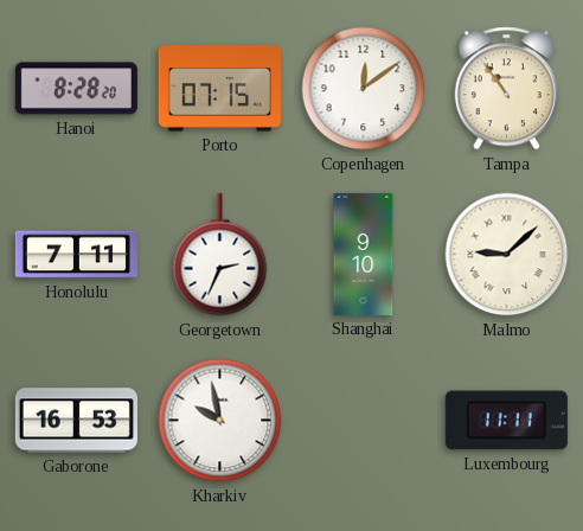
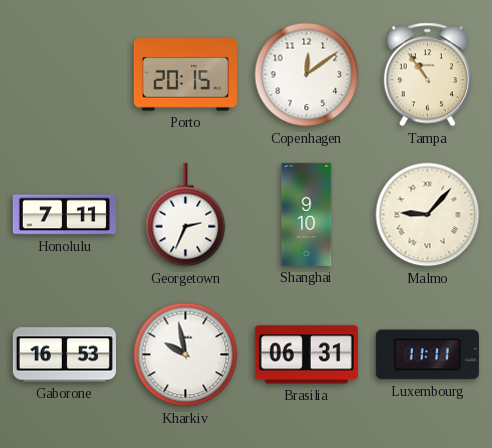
Hanoi: 8:28 -> none
Porto: 07:15 -> 20:15
Malmo: 9:08 -> 9:07
Brasilia: none -> 06:31
